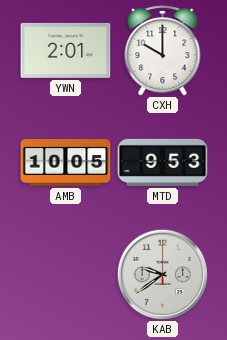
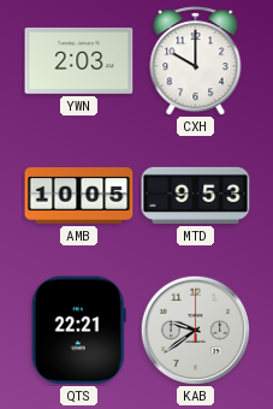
YWN: 2:01 -> 2:03
QTS: none -> 22:21
